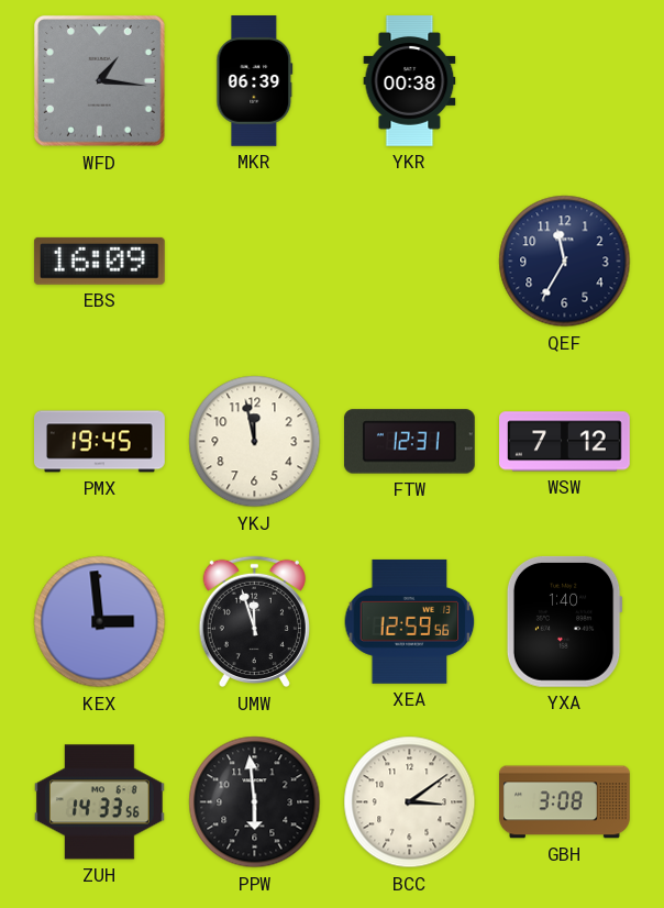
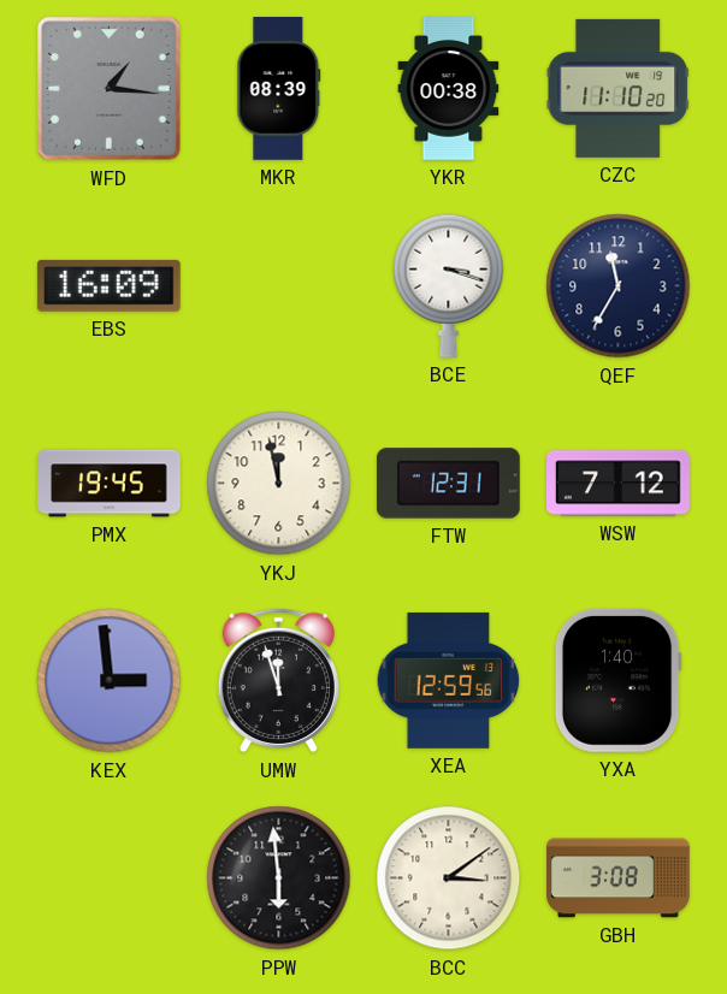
MKR: 06:39 -> 08:39
CZC: none -> 11:10
BCE: none -> 3:18
ZUH: 14:33 -> none
